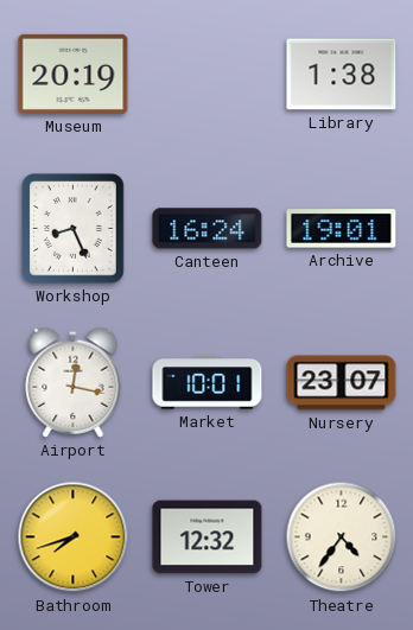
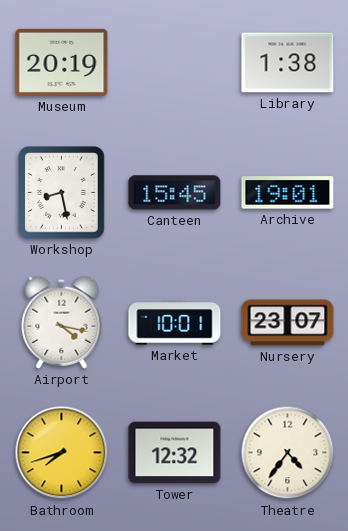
Workshop: 8:26 -> 8:28
Canteen: 16:24 -> 15:45
Airport: 12:17 -> 4:17
